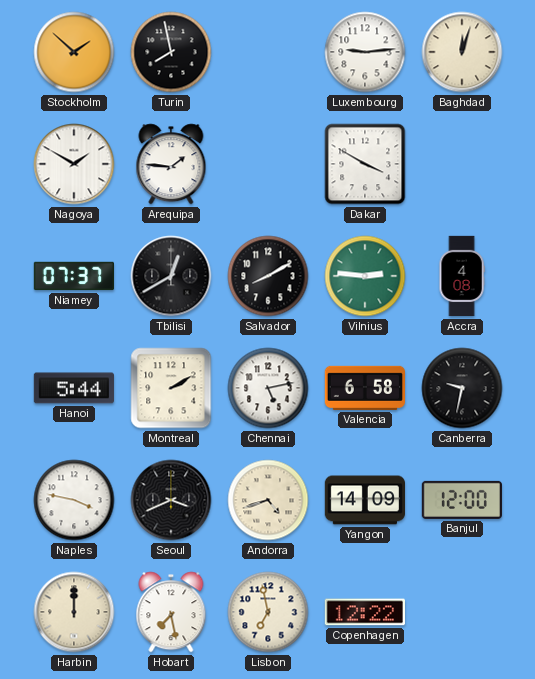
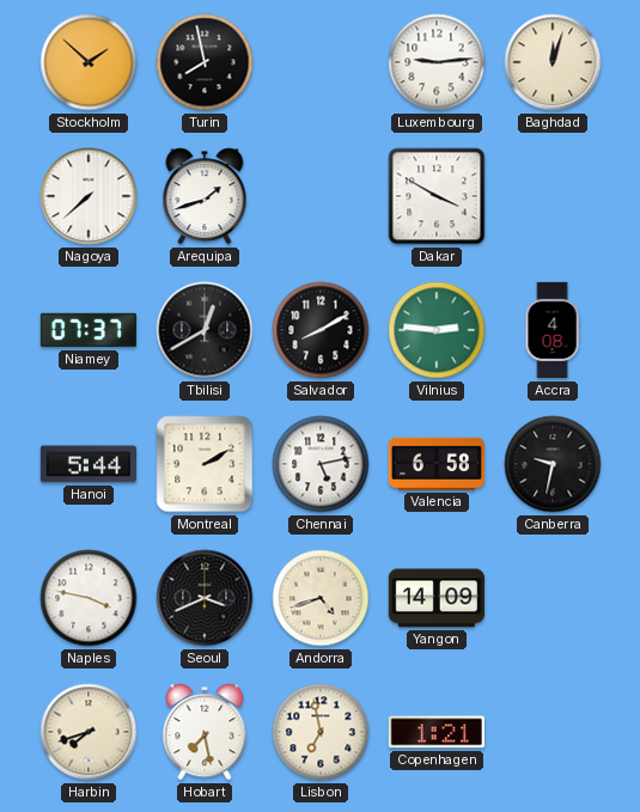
Nagoya: 1:50 -> 7:38
Arequipa: 1:46 -> 1:42
Banjul: 12:00 -> none
Harbin: 12:00 -> 7:42
Copenhagen: 12:22 -> 1:21
